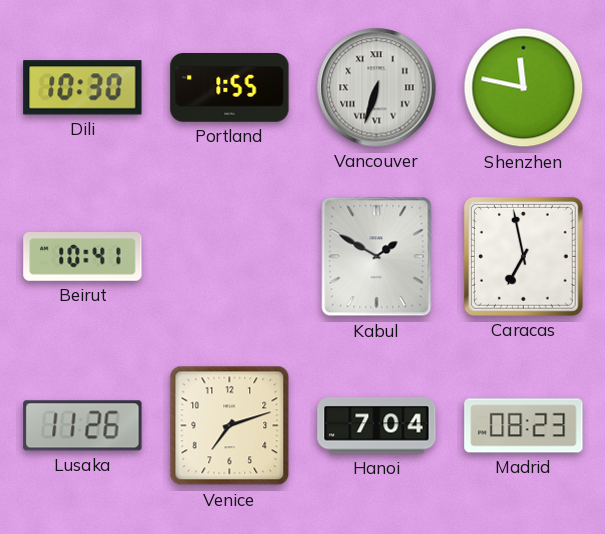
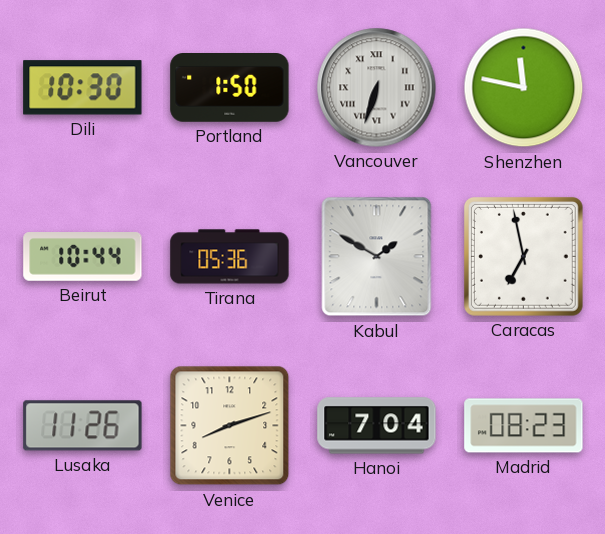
Portland: 1:55 -> 1:50
Beirut: 10:41 -> 10:44
Tirana: none -> 05:36
Venice: 7:12 -> 8:12
